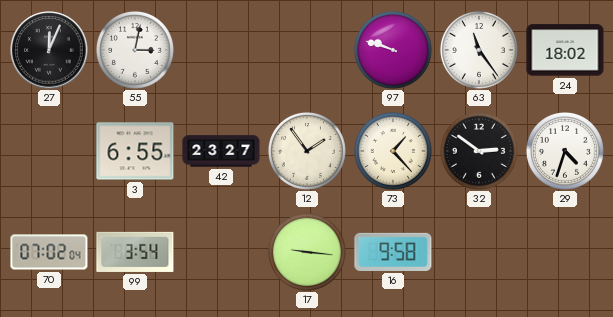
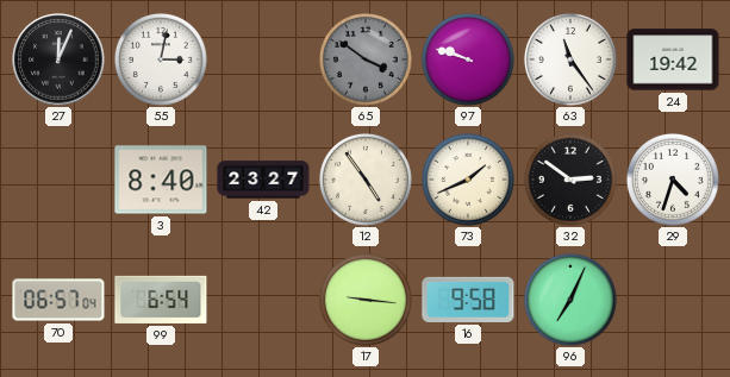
65: none -> 3:51
24: 18:02 -> 19:42
3: 6:55 -> 8:40
12: 1:54 -> 4:54
73: 1:23 -> 1:41
70: 07:02 -> 06:57
99: 3:54 -> 6:54
96: none -> 7:04
